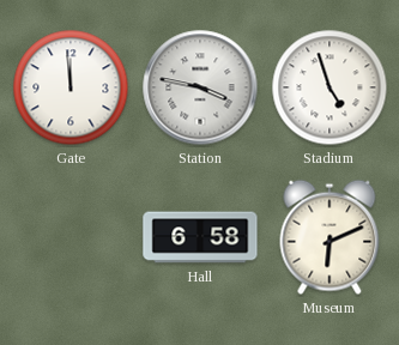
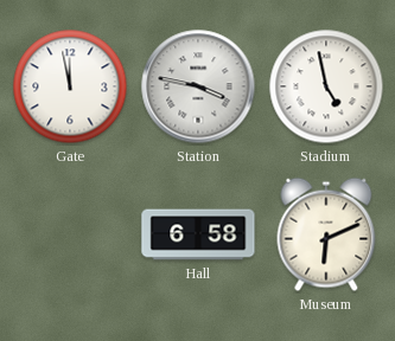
Gate: 11:59 -> 11:58
Stadium: 4:57 -> 4:58
